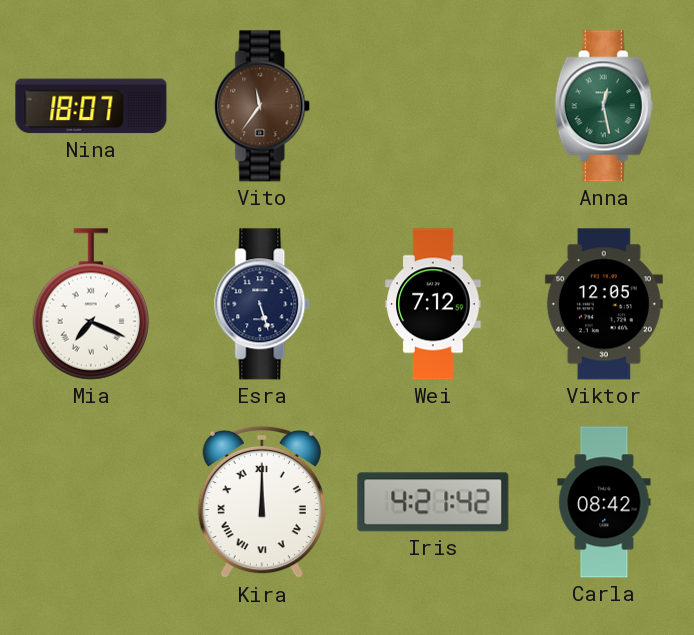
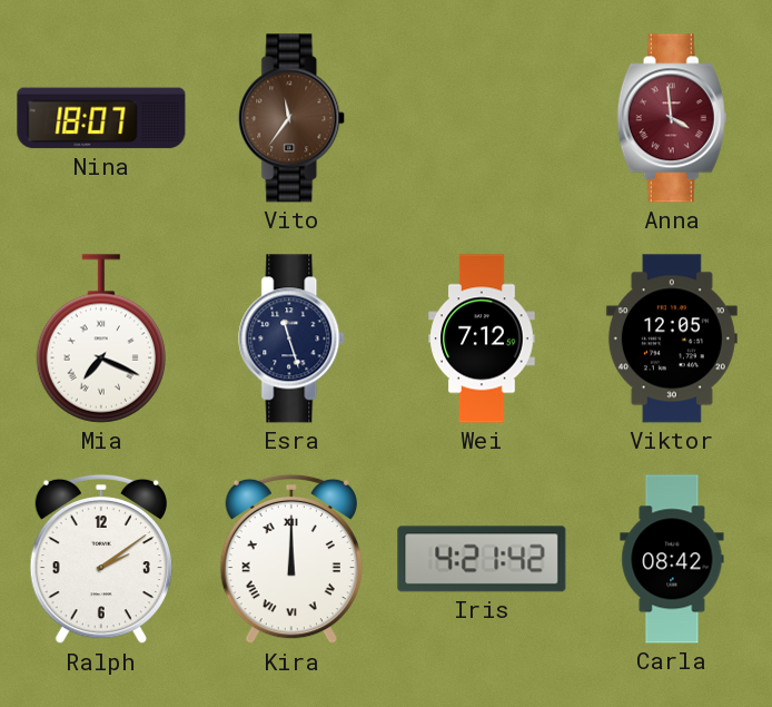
Anna: 12:28 -> 3:59
Anna dial: green -> burgundy
Esra: 5:27 -> 11:27
Ralph: none -> 2:09
